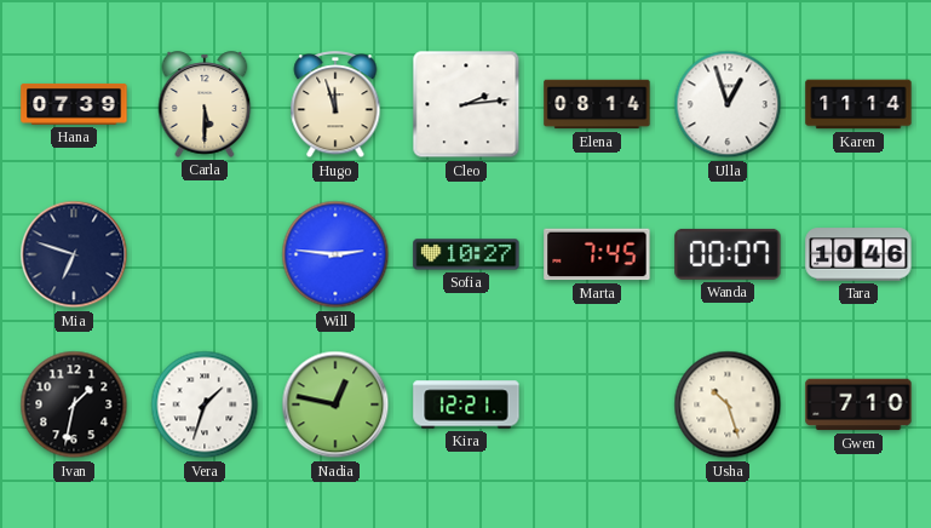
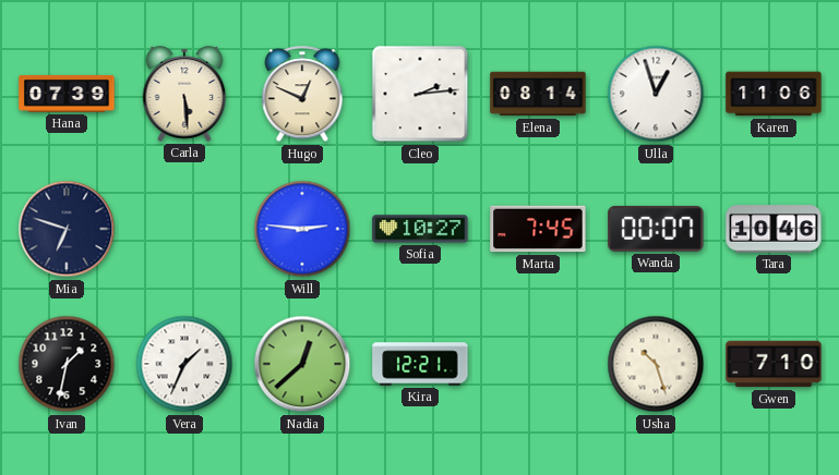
Carla: 5:30 -> 5:29
Hugo: 11:57 -> 12:49
Karen: 11:14 -> 11:06
Vera: 1:33 -> 1:34
Nadia: 12:47 -> 12:38
